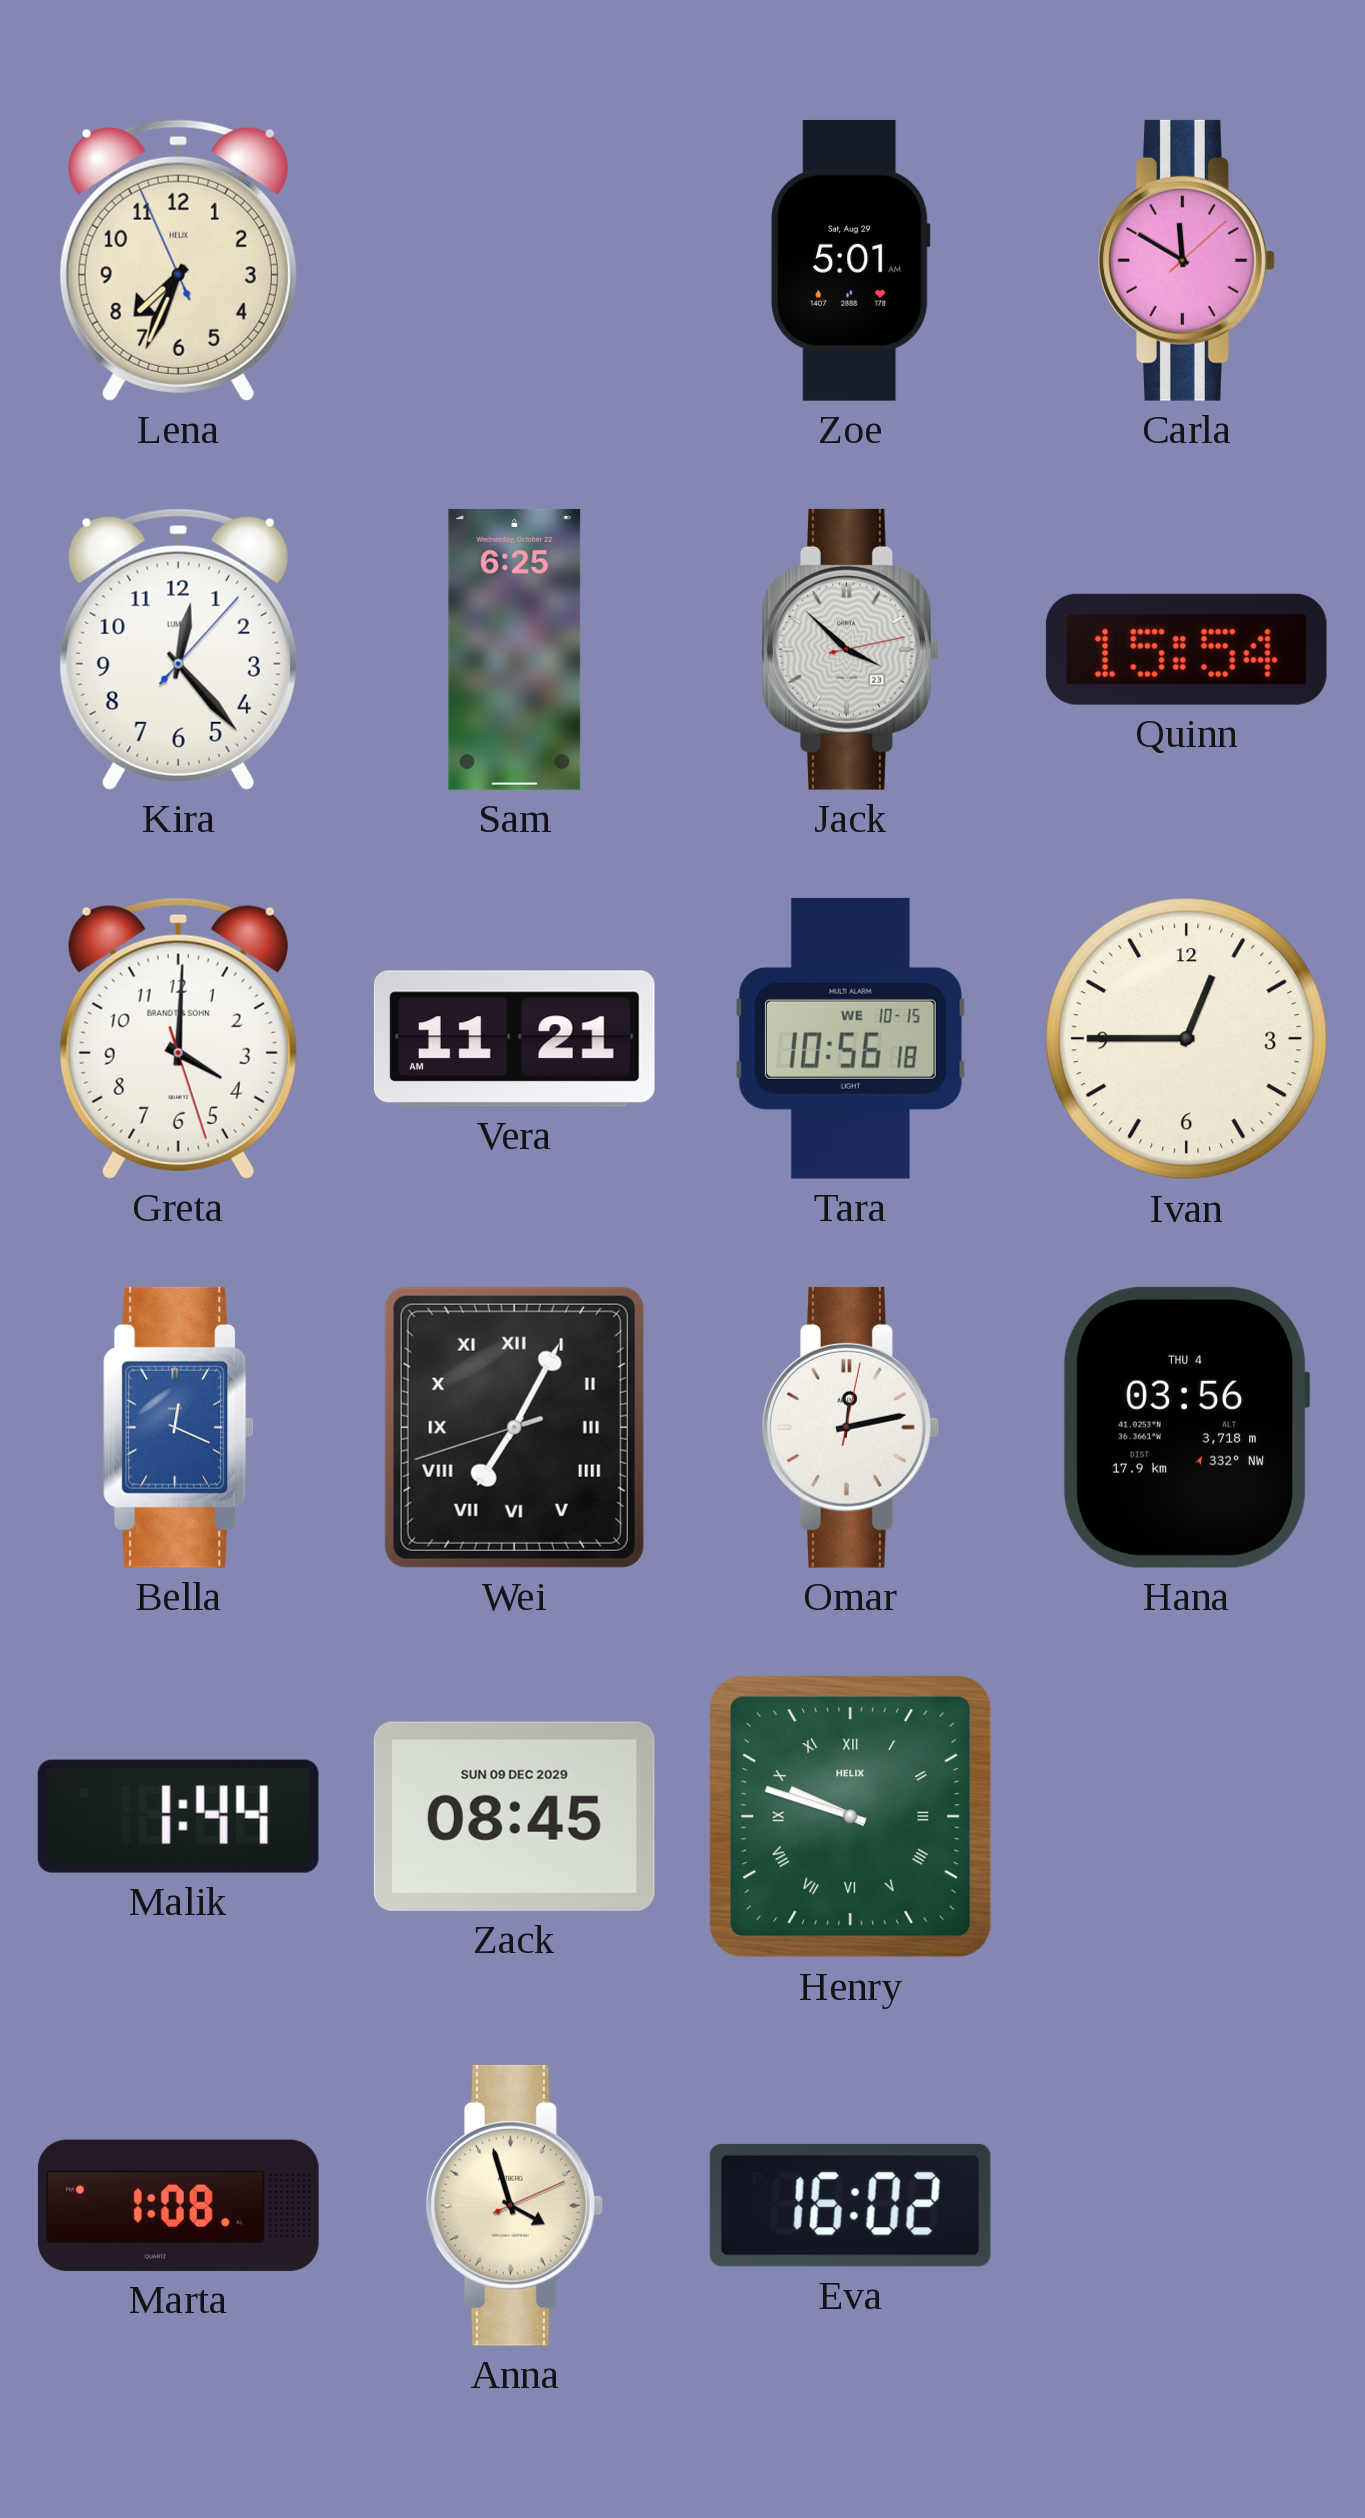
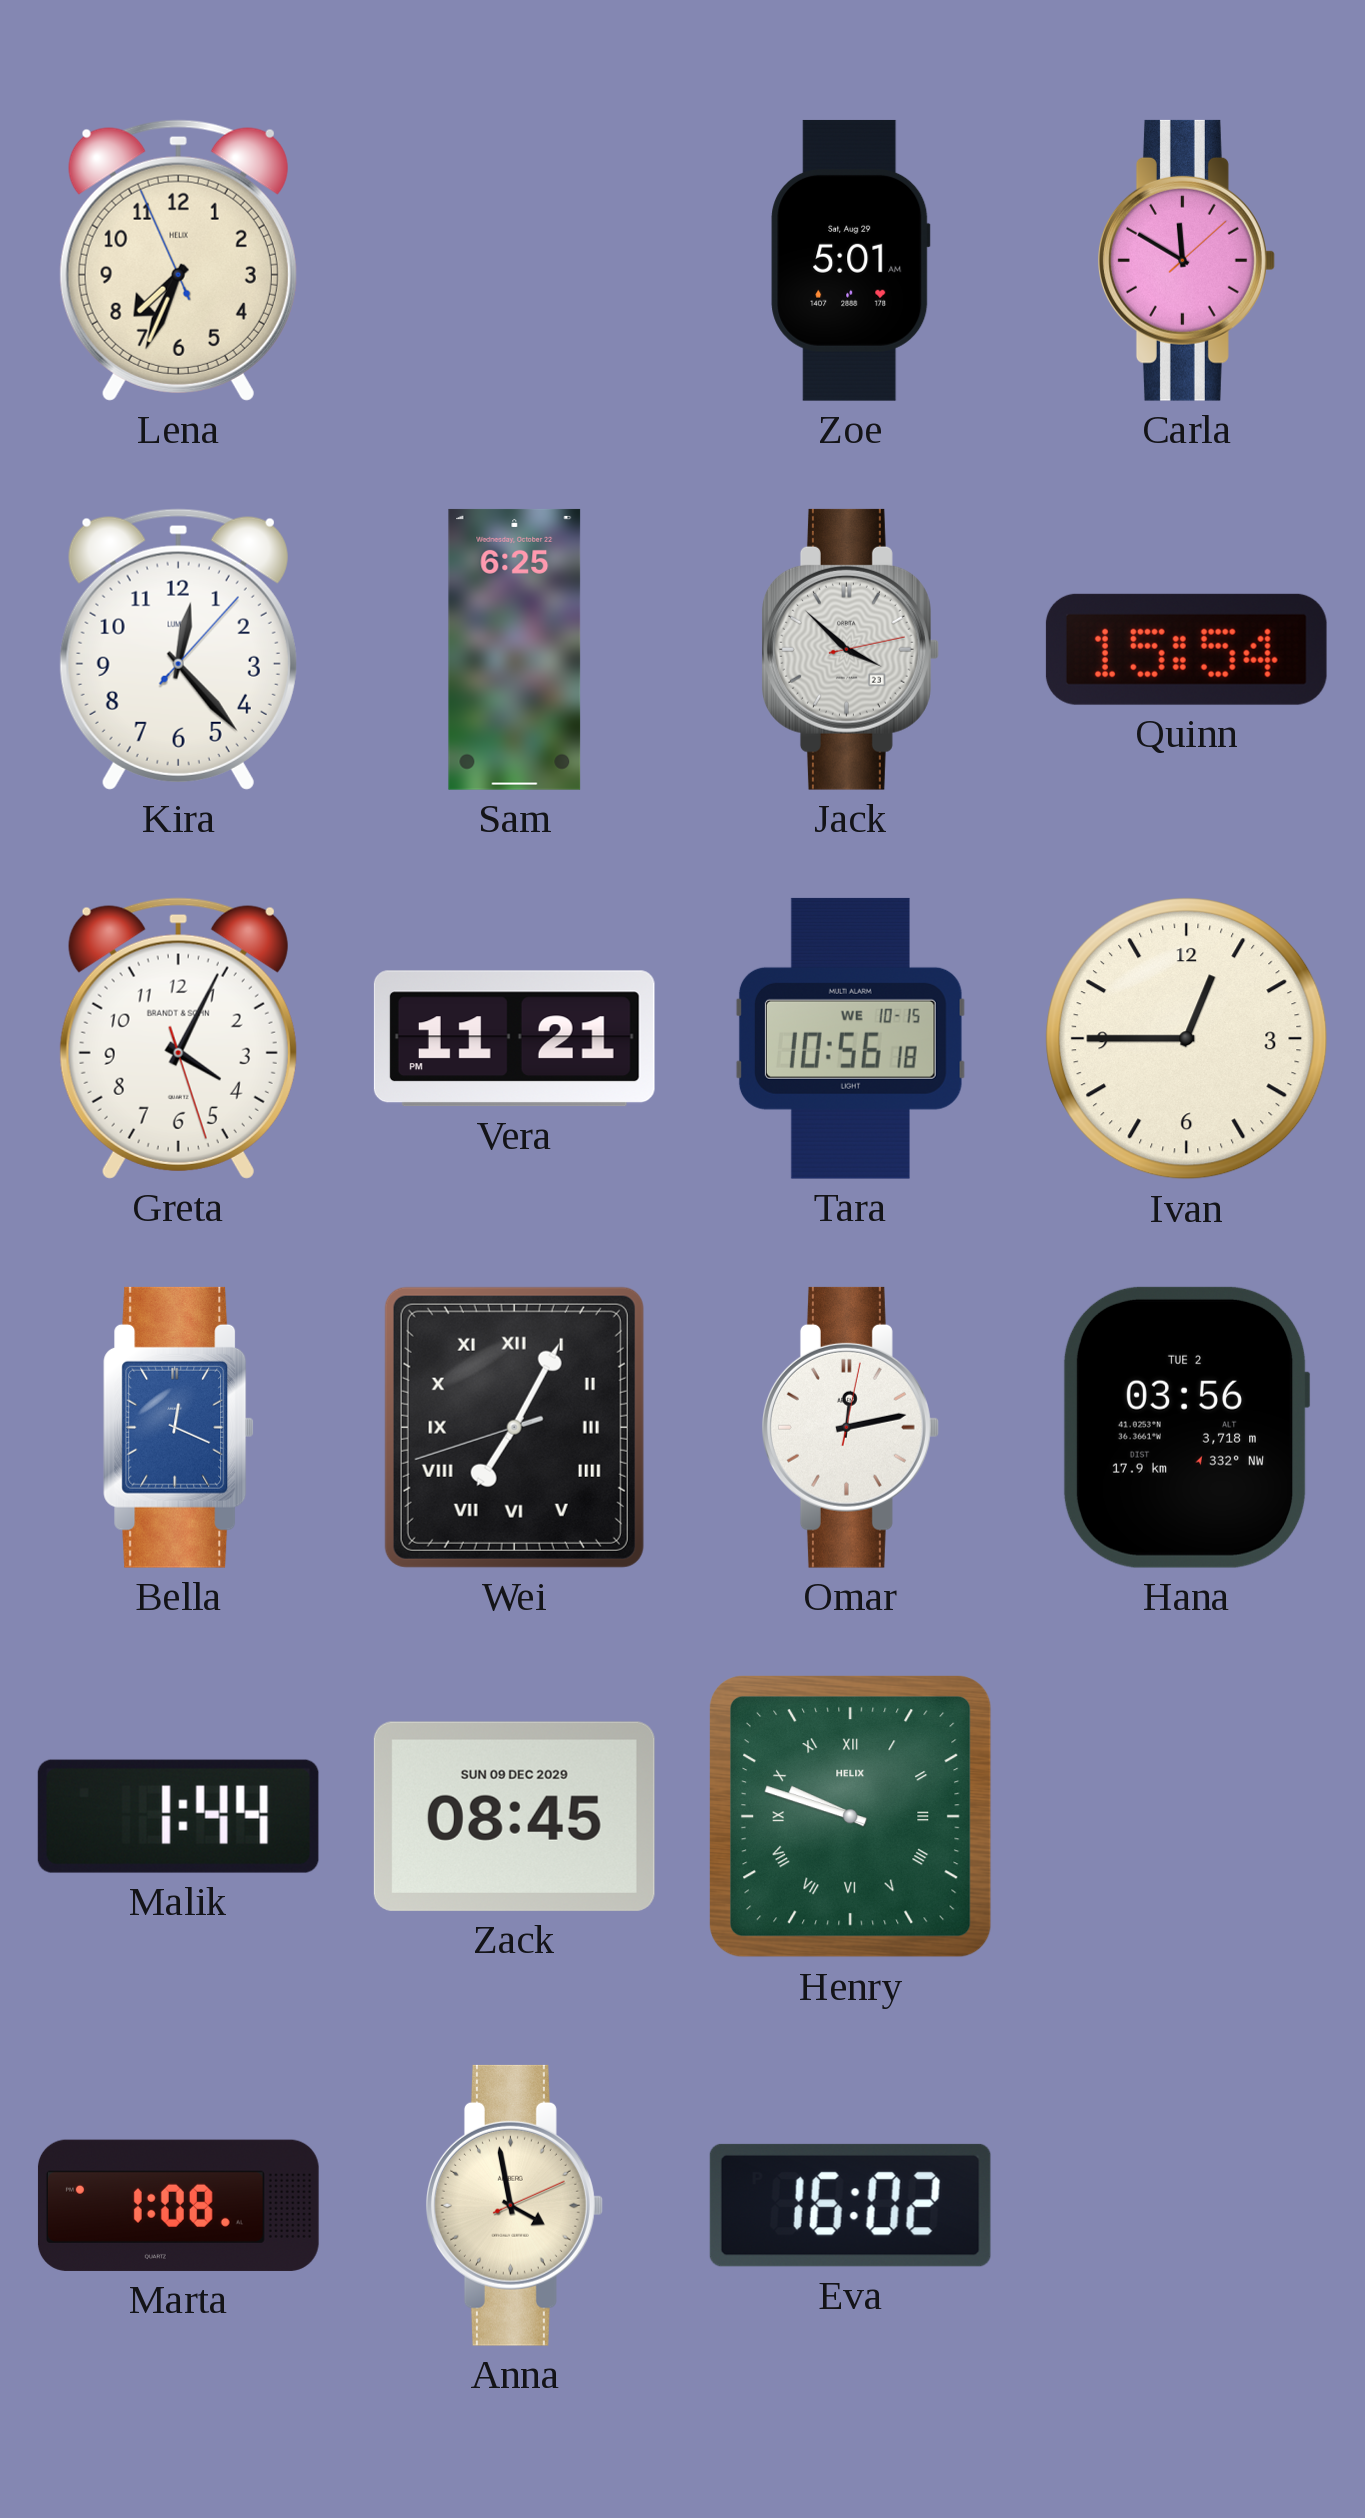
Greta: 4:00 -> 4:04
Vera: 11:21 AM -> 11:21 PM
Hana date: THU 4 -> TUE 2
Anna: 3:57 -> 3:58
